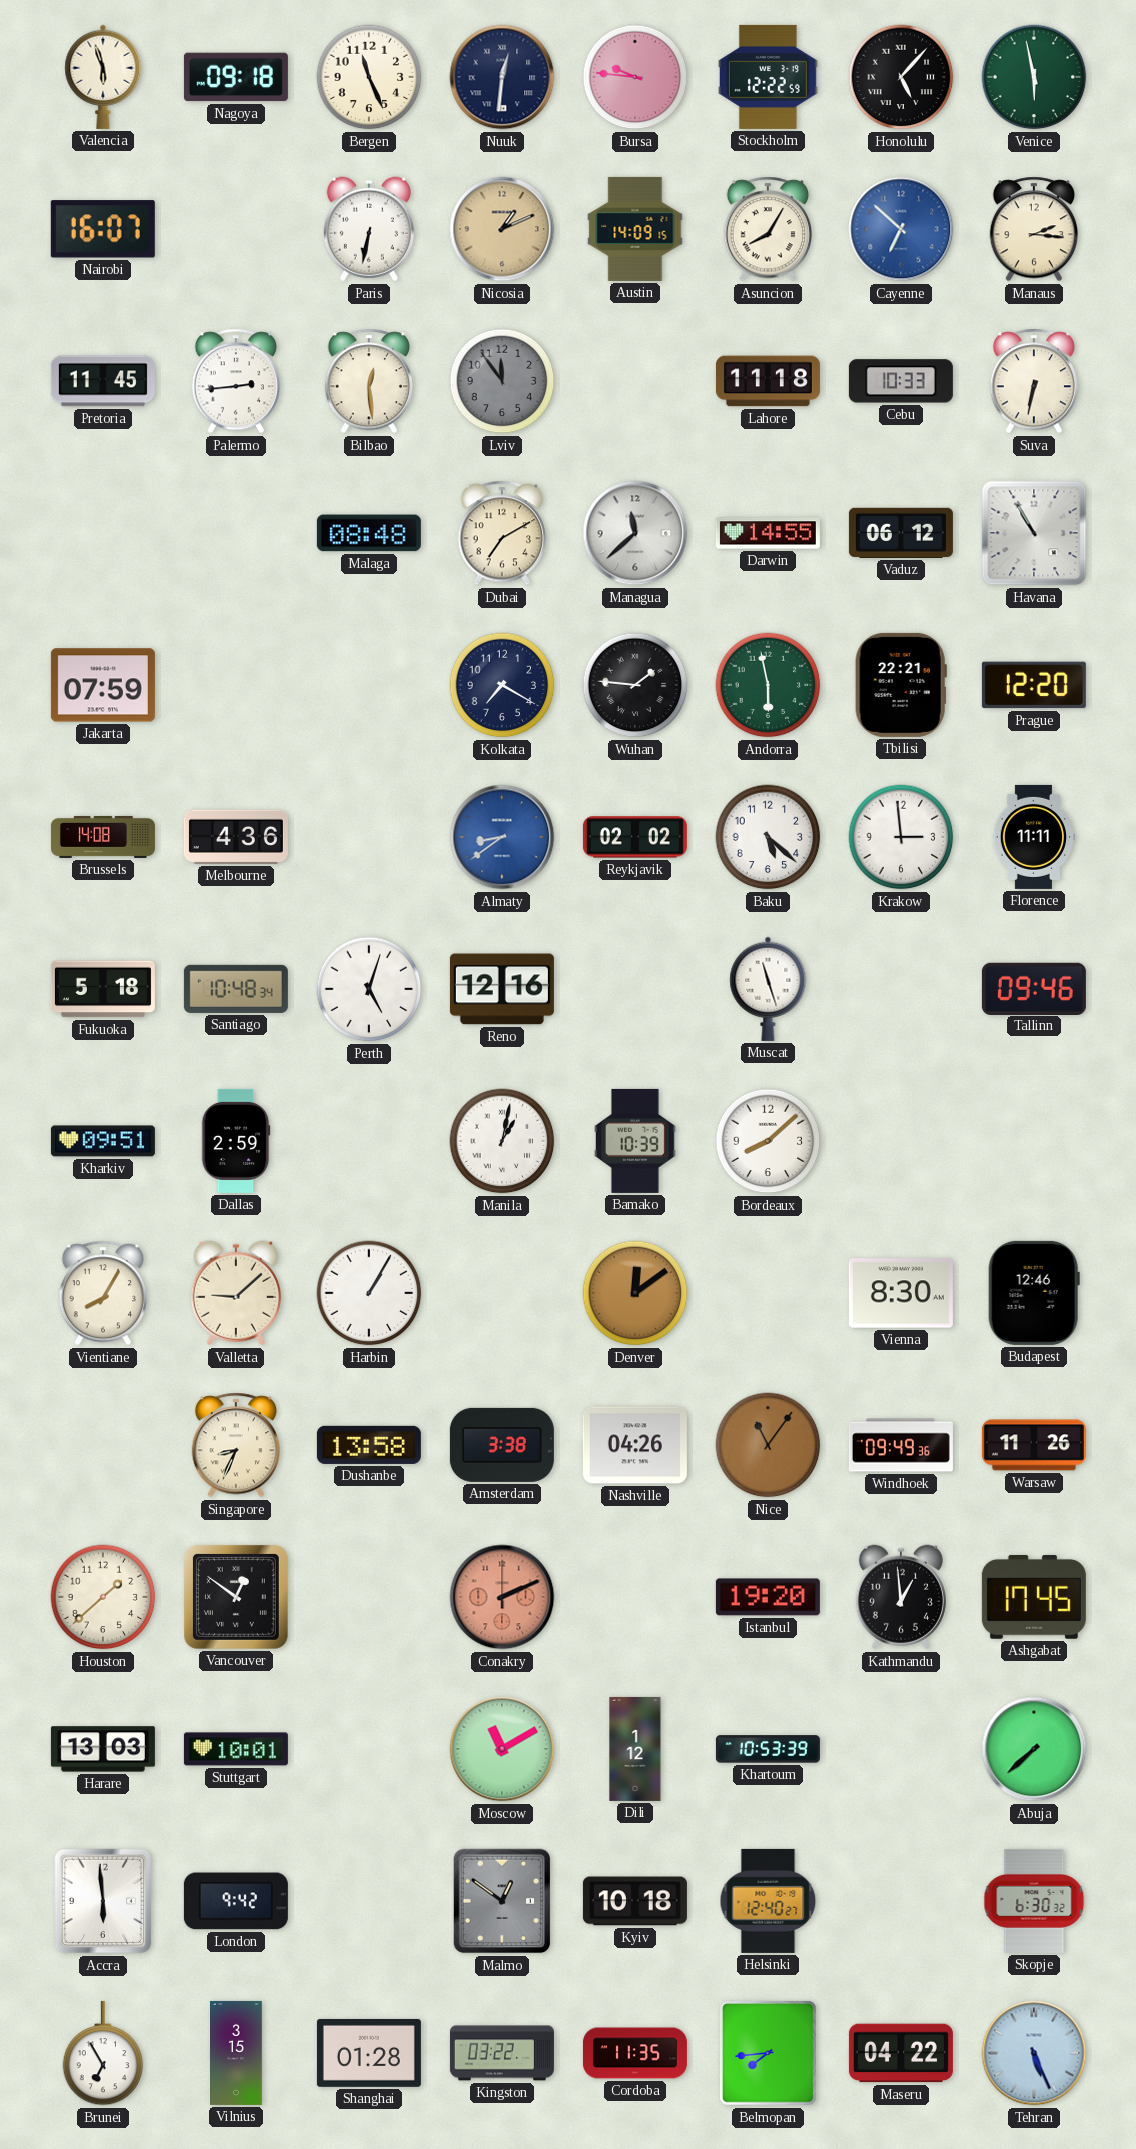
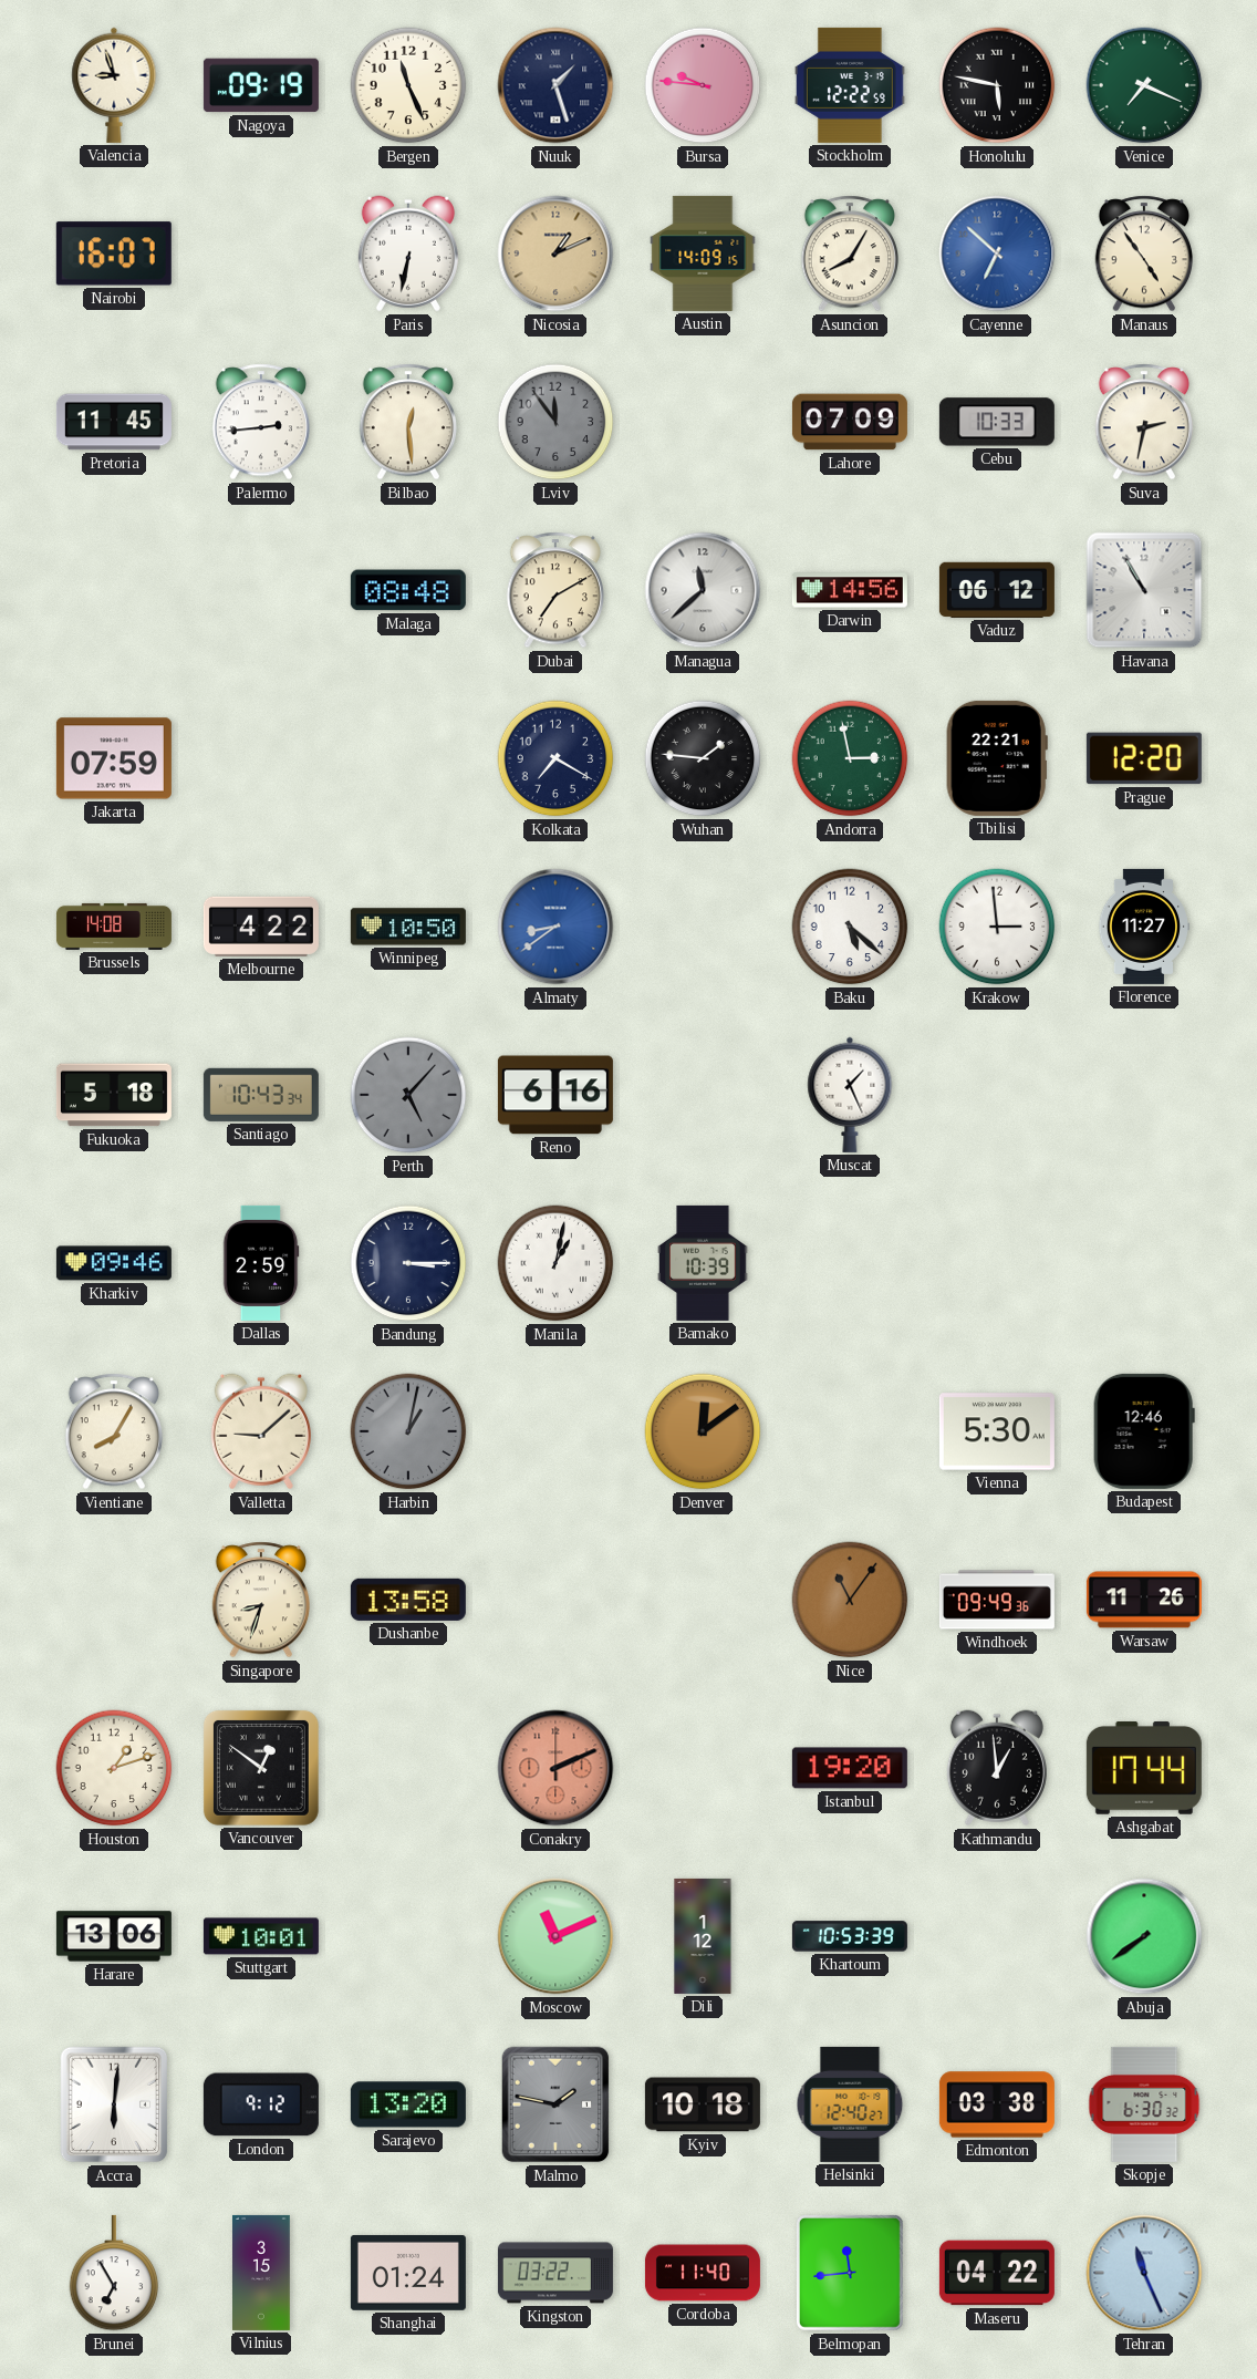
Valencia: 5:57 -> 8:57
Nagoya: 09:18 -> 09:19
Nuuk: 12:31 -> 1:27
Honolulu: 5:07 -> 5:47
Venice: 5:58 -> 7:19
Manaus: 2:16 -> 4:54
Lahore: 11:18 -> 07:09
Suva: 6:32 -> 2:32
Darwin: 14:55 -> 14:56
Andorra: 5:58 -> 2:58
Melbourne: 4:36 -> 4:22
Winnipeg: none -> 10:50
Reykjavik: 02:02 -> none
Florence: 11:11 -> 11:27
Santiago: 10:48 -> 10:43
Perth: 5:03 -> 5:07
Perth dial: white -> grey
Reno: 12:16 -> 6:16
Muscat: 11:27 -> 1:26
Tallinn: 09:46 -> none
Kharkiv: 09:51 -> 09:46
Bandung: none -> 3:15
Bordeaux: 8:08 -> none
Harbin: 1:05 -> 1:02
Harbin dial: white -> grey
Vienna: 8:30 -> 5:30
Singapore: 8:34 -> 8:33
Amsterdam: 3:38 -> none
Nashville: 04:26 -> none
Houston: 1:38 -> 1:12
Ashgabat: 17:45 -> 17:44
Harare: 13:03 -> 13:06
Moscow: 11:10 -> 11:11
Abuja: 7:38 -> 7:39
Accra: 5:59 -> 6:01
London: 9:42 -> 9:12
Sarajevo: none -> 13:20
Malmo: 12:51 -> 1:47
Edmonton: none -> 03:38
Shanghai: 01:28 -> 01:24
Cordoba: 11:35 -> 11:40
Belmopan: 7:44 -> 11:44
Tehran: 5:26 -> 11:26
